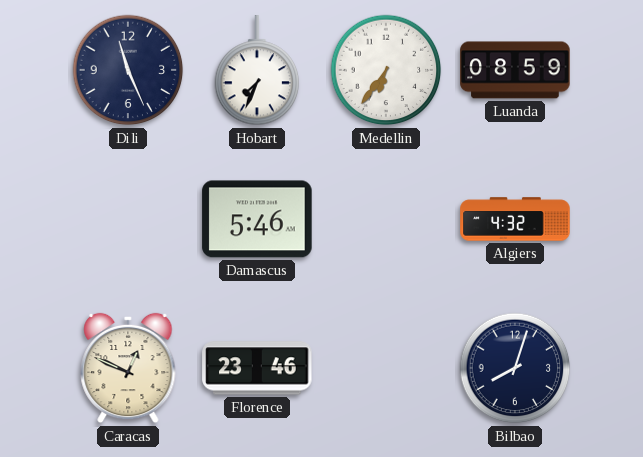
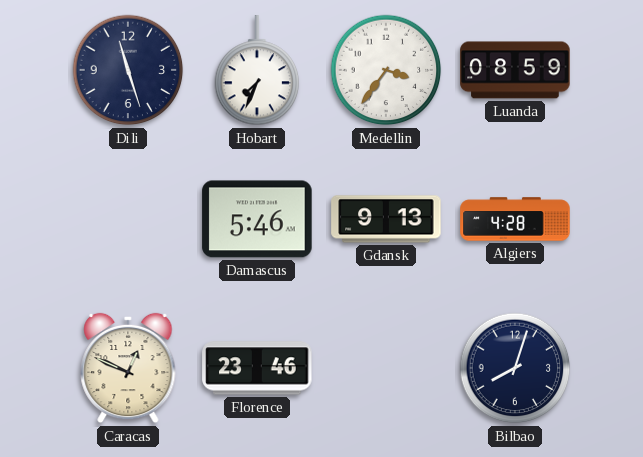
Dili: 11:26 -> 11:27
Medellin: 6:36 -> 3:36
Gdansk: none -> 9:13
Algiers: 4:32 -> 4:28
